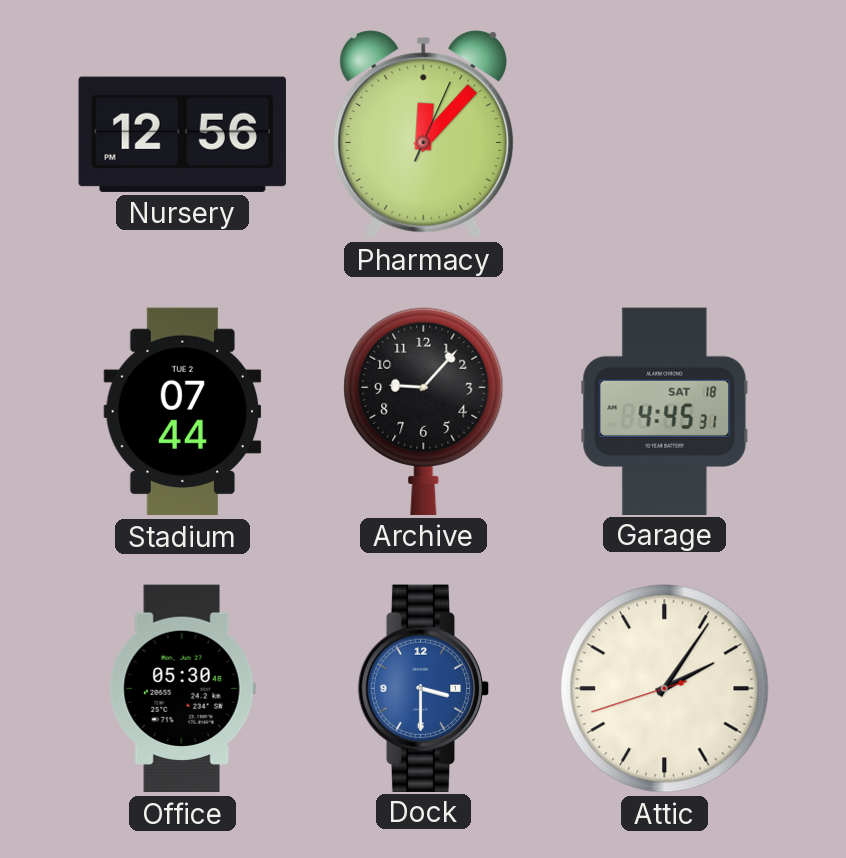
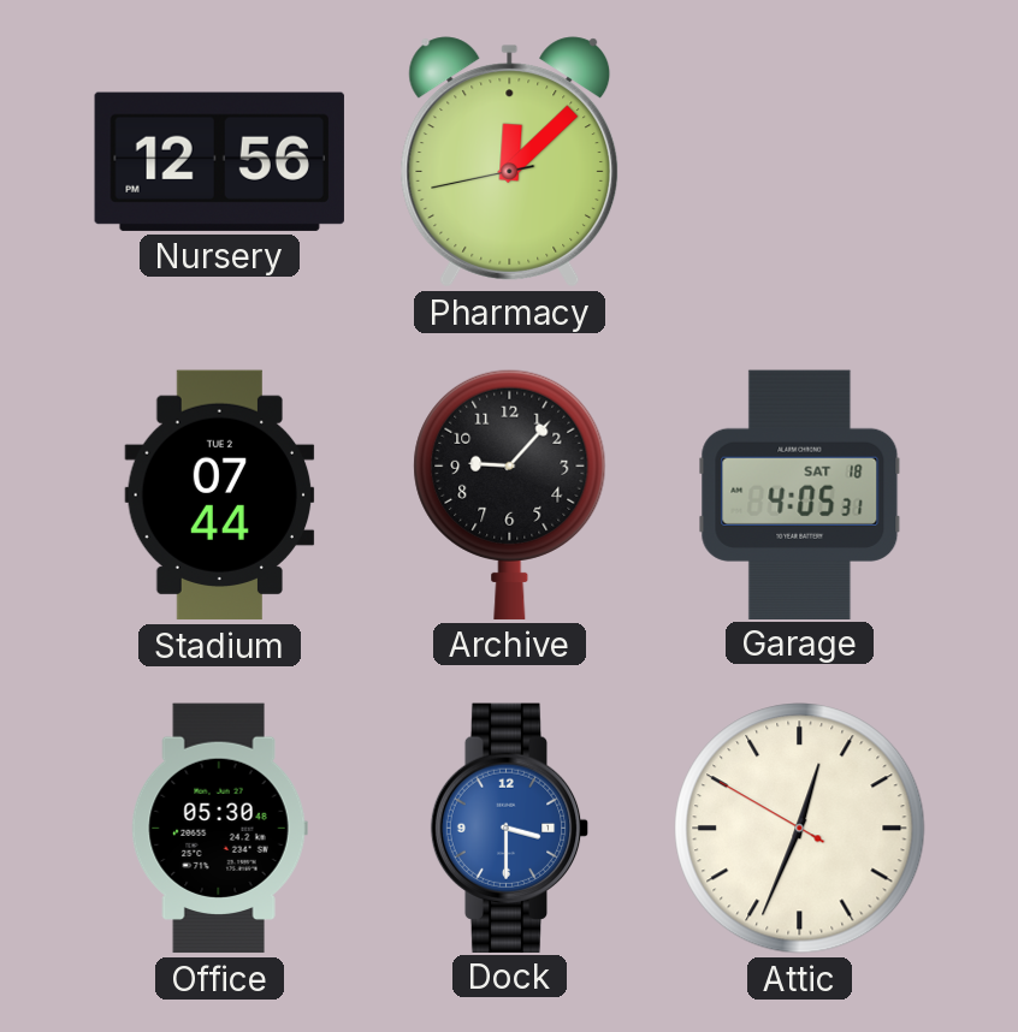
Pharmacy: 12:07:04 -> 12:07:43
Garage: 4:45 -> 4:05
Attic: 2:05 -> 12:33
